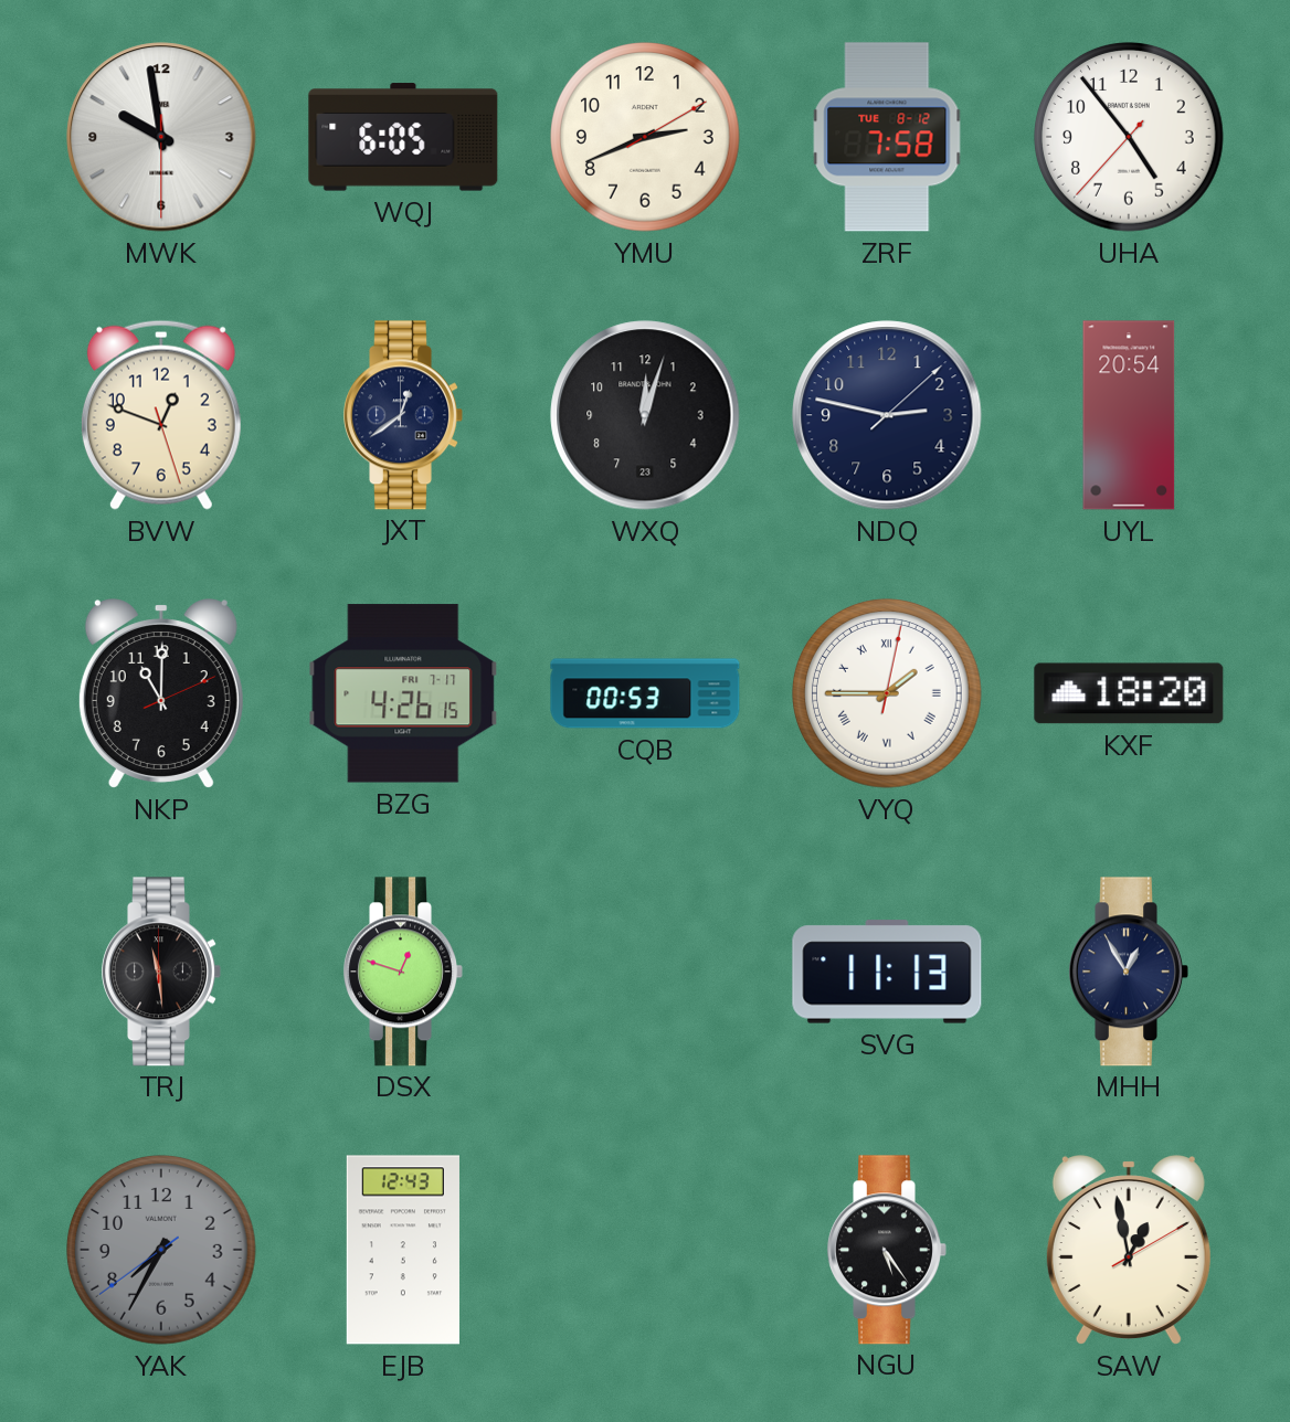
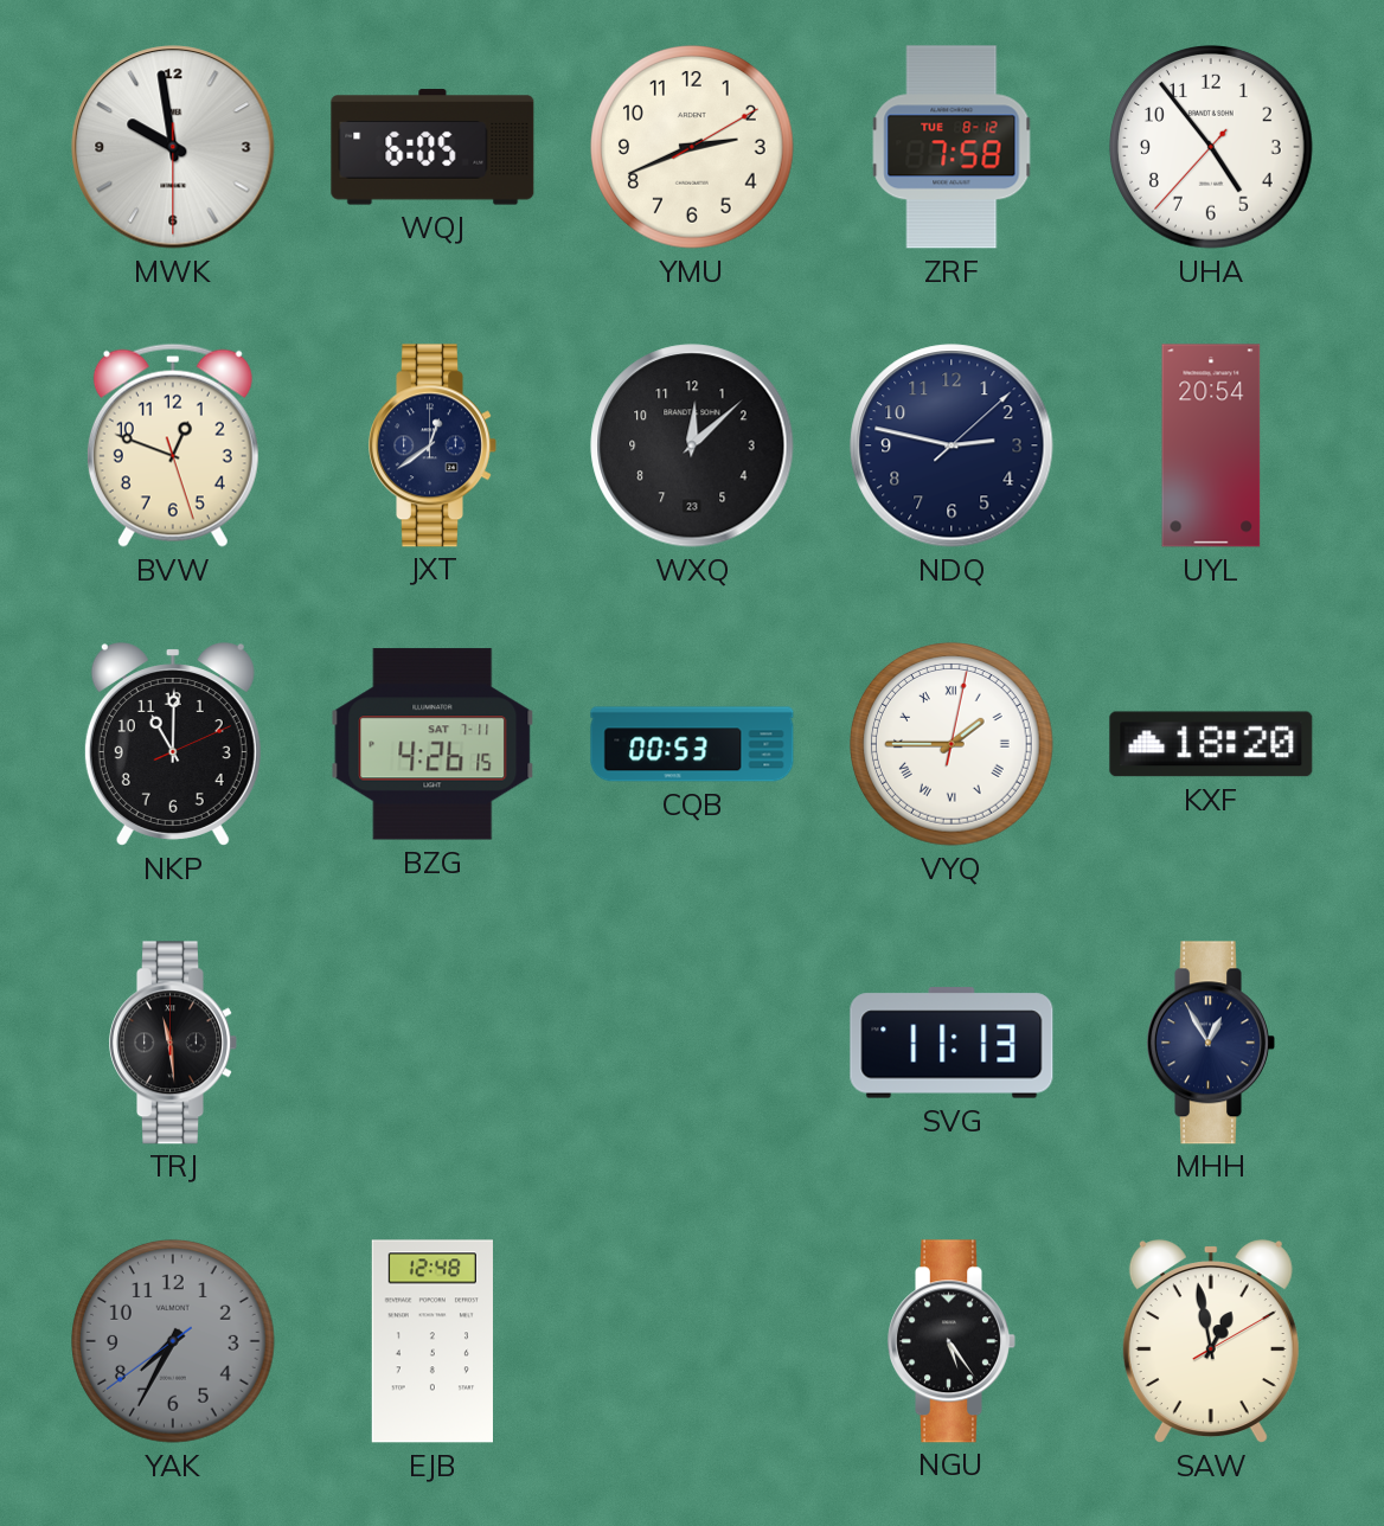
WXQ: 12:03 -> 12:08
BZG date: FRI 7-17 -> SAT 7-11
DSX: 12:48 -> none
EJB: 12:43 -> 12:48
